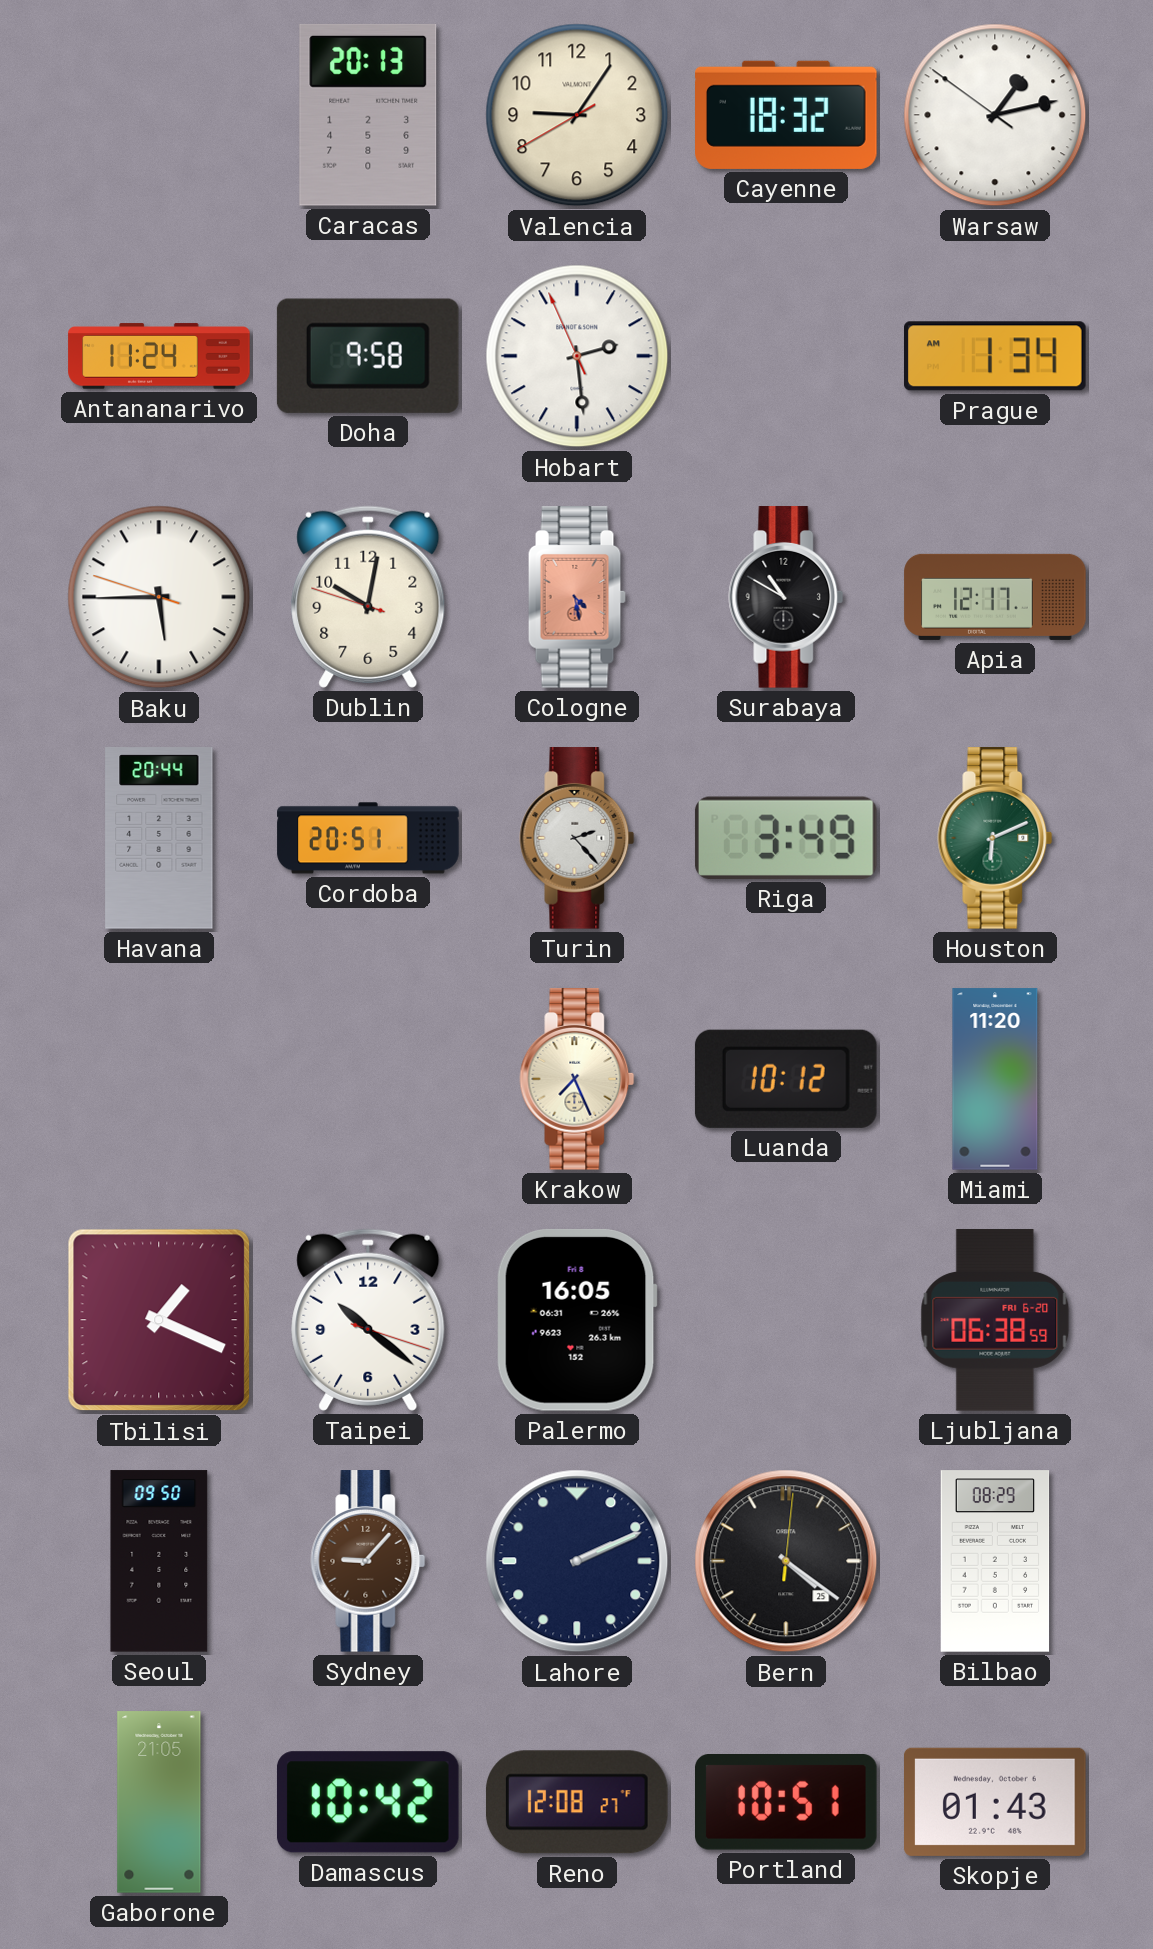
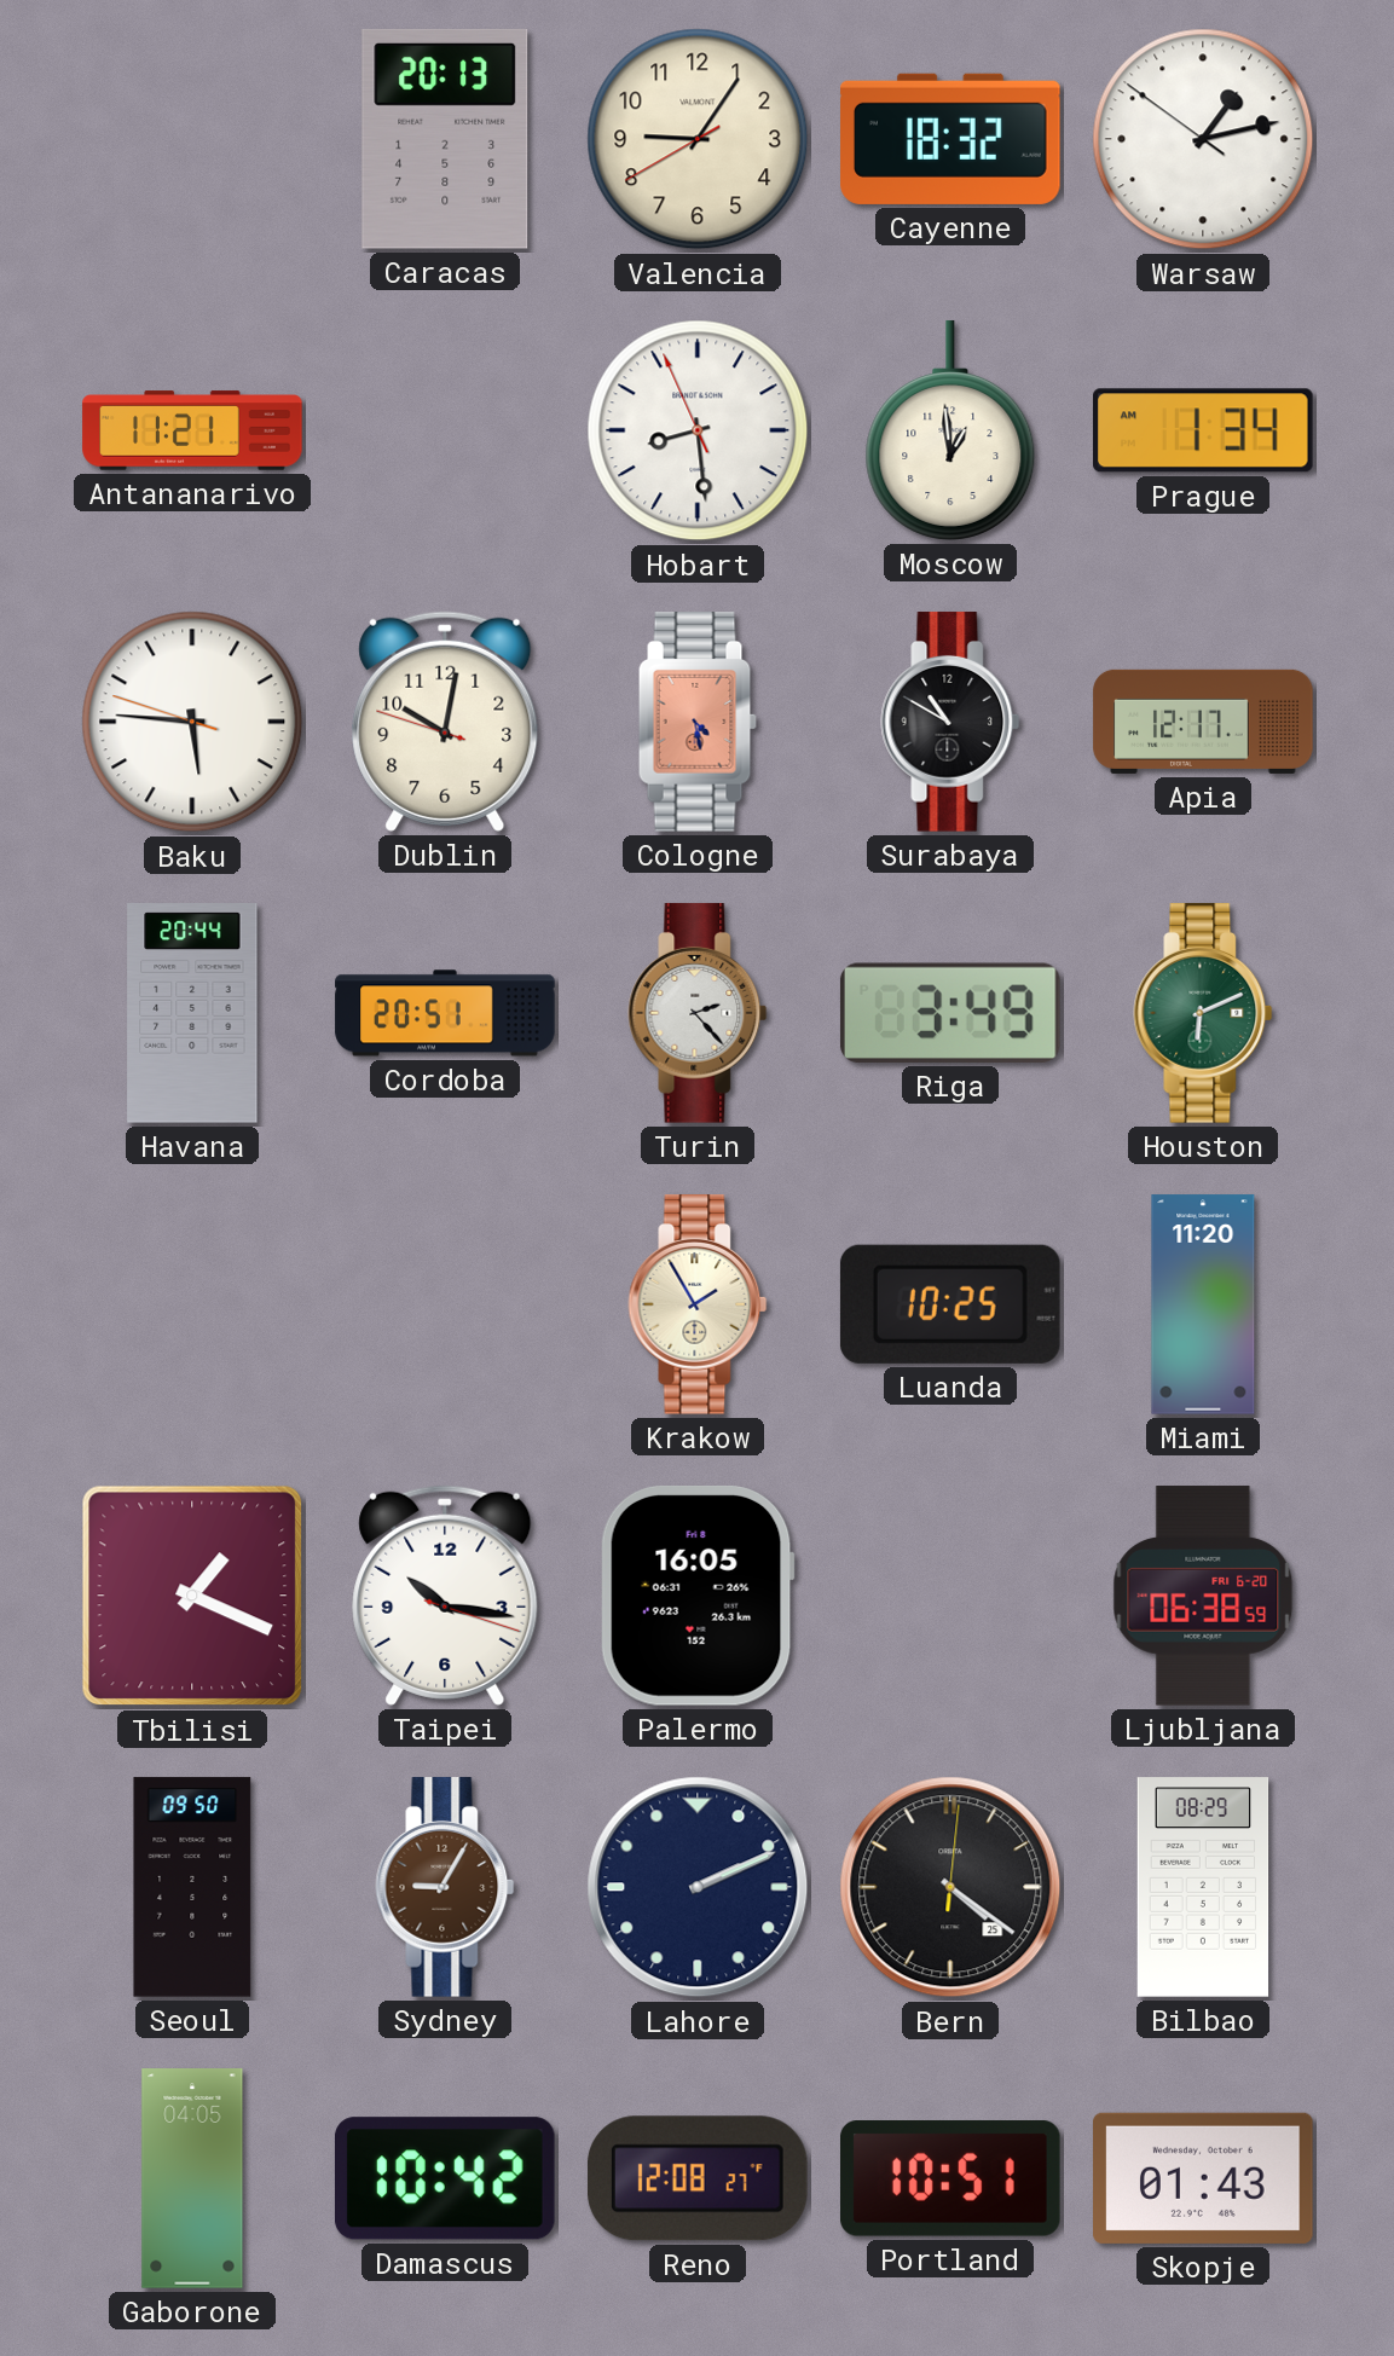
Antananarivo: 11:24 -> 11:21
Doha: 9:58 -> none
Hobart: 2:28 -> 8:28
Moscow: none -> 12:59
Baku: 5:44 -> 5:45
Krakow: 7:26 -> 1:55
Luanda: 10:12 -> 10:25
Taipei: 10:21 -> 10:16
Sydney: 9:07 -> 9:05
Gaborone: 21:05 -> 04:05
